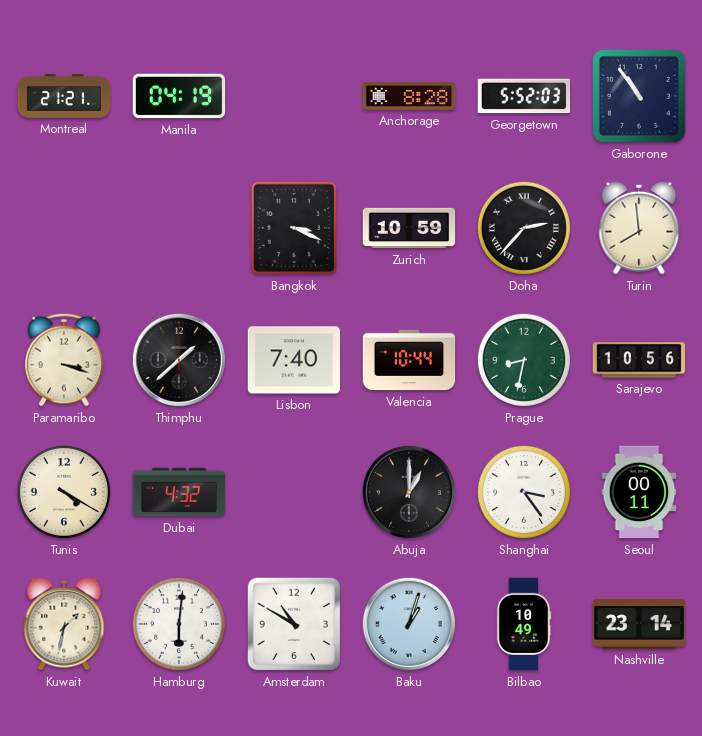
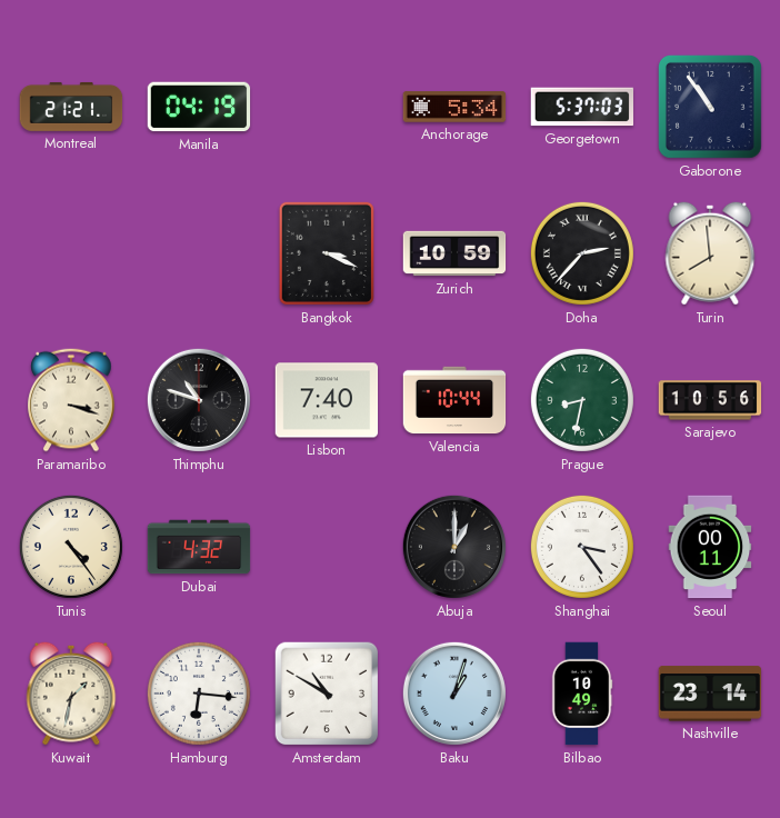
Anchorage: 8:28 -> 5:34
Georgetown: 5:52 -> 5:37
Thimphu: 1:38 -> 10:48
Tunis: 4:20 -> 4:24
Hamburg: 6:01 -> 6:16
